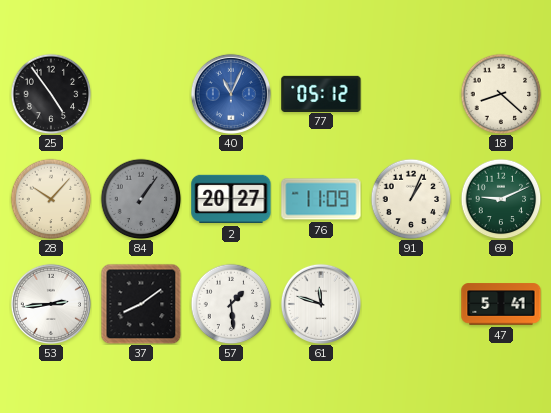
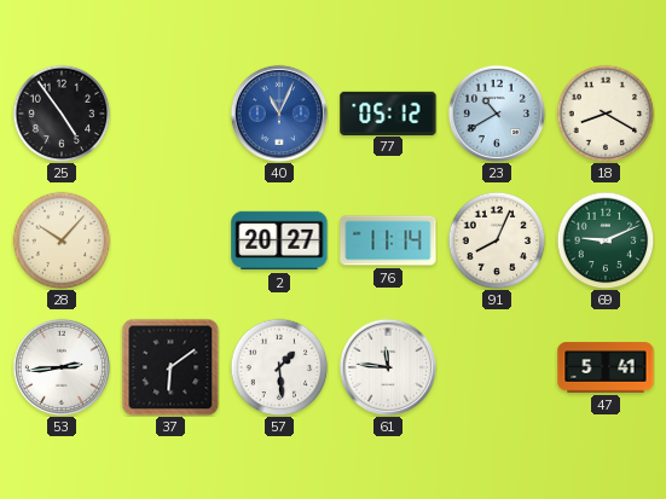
23: none -> 10:40
18: 8:22 -> 8:20
84: 1:06 -> none
76: 11:09 -> 11:14
91: 1:04 -> 8:04
37: 8:09 -> 6:09
61: 11:48 -> 11:46
